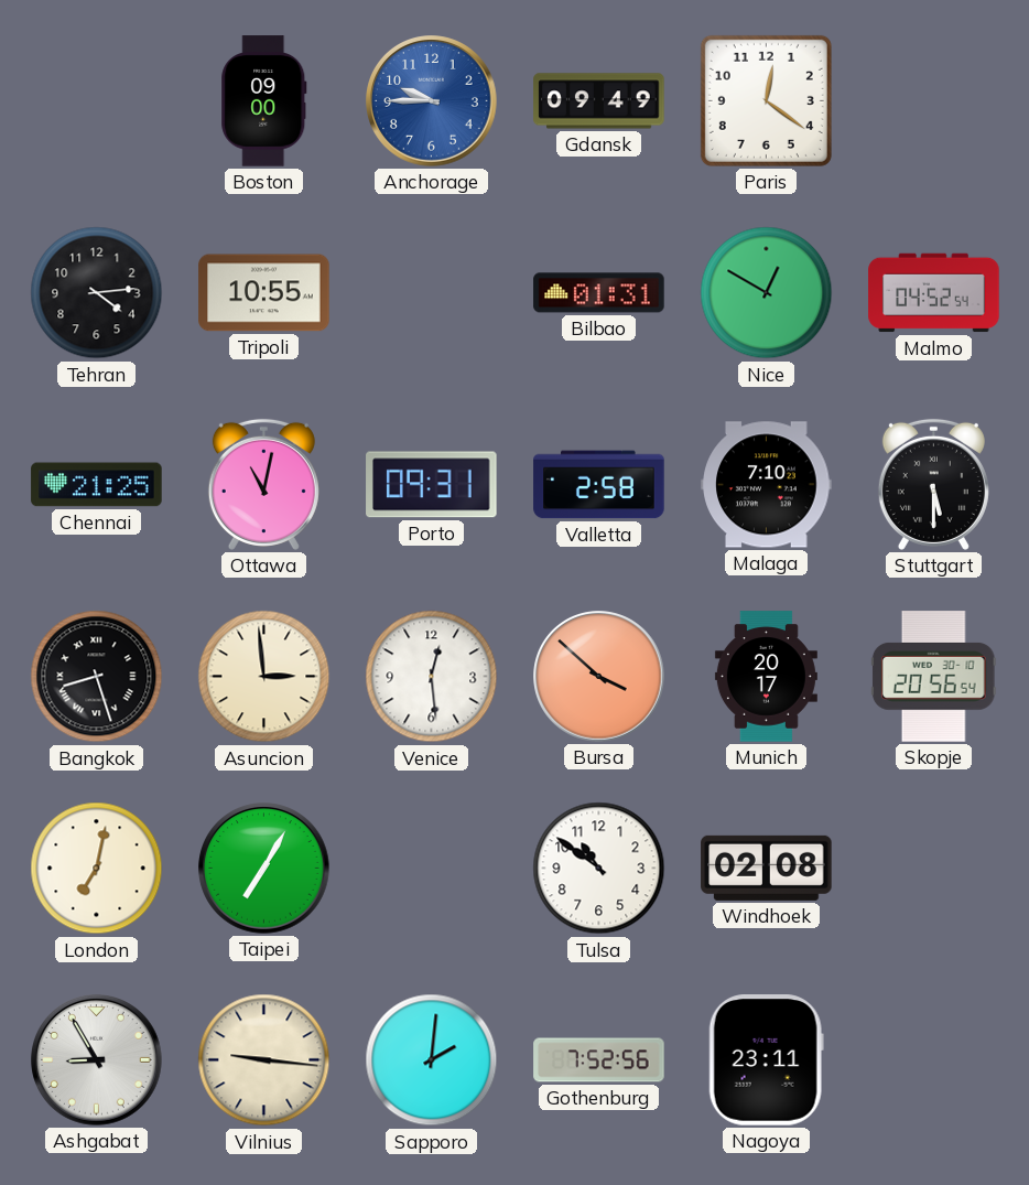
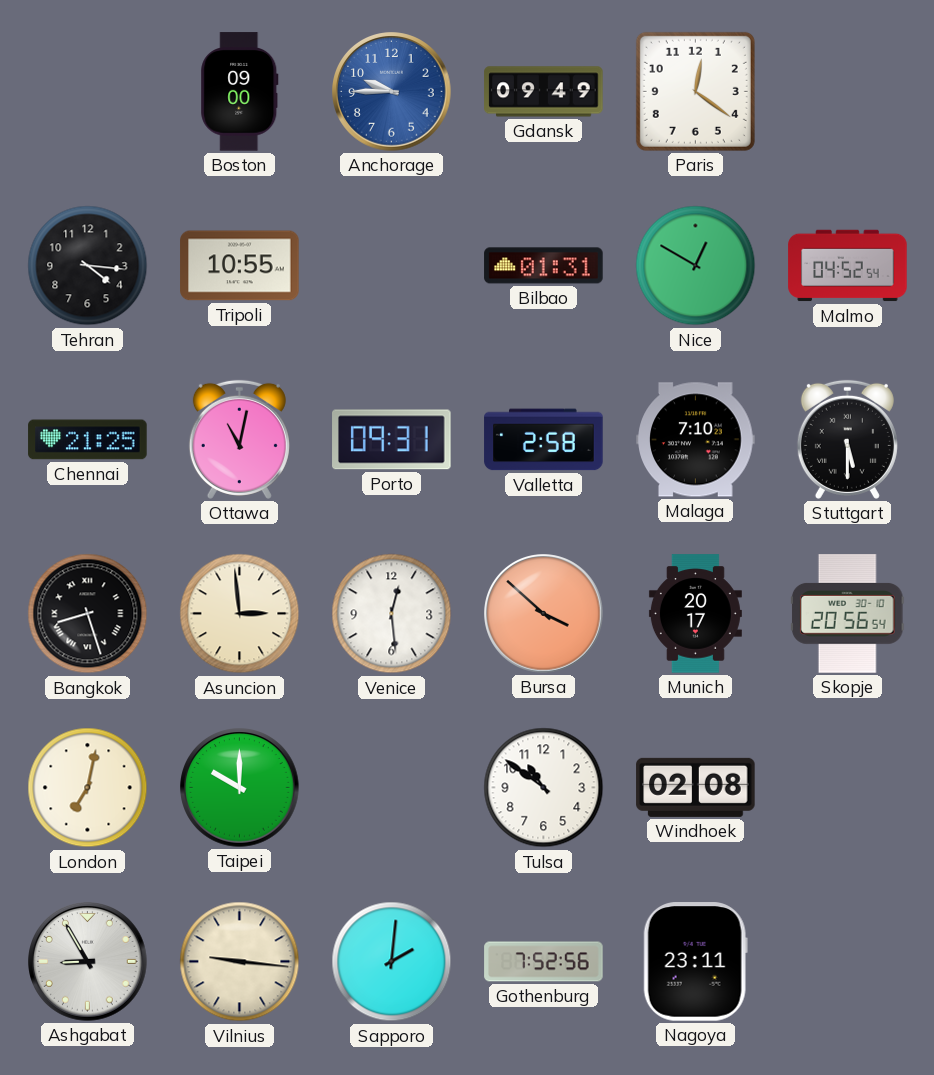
Tehran: 4:14 -> 4:16
Taipei: 7:05 -> 10:00
